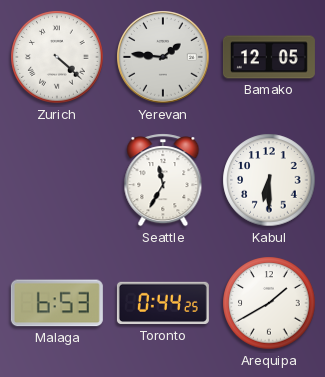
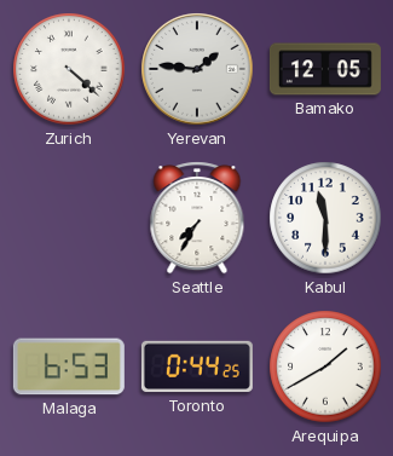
Seattle: 11:35 -> 7:35
Kabul: 6:30 -> 11:30
